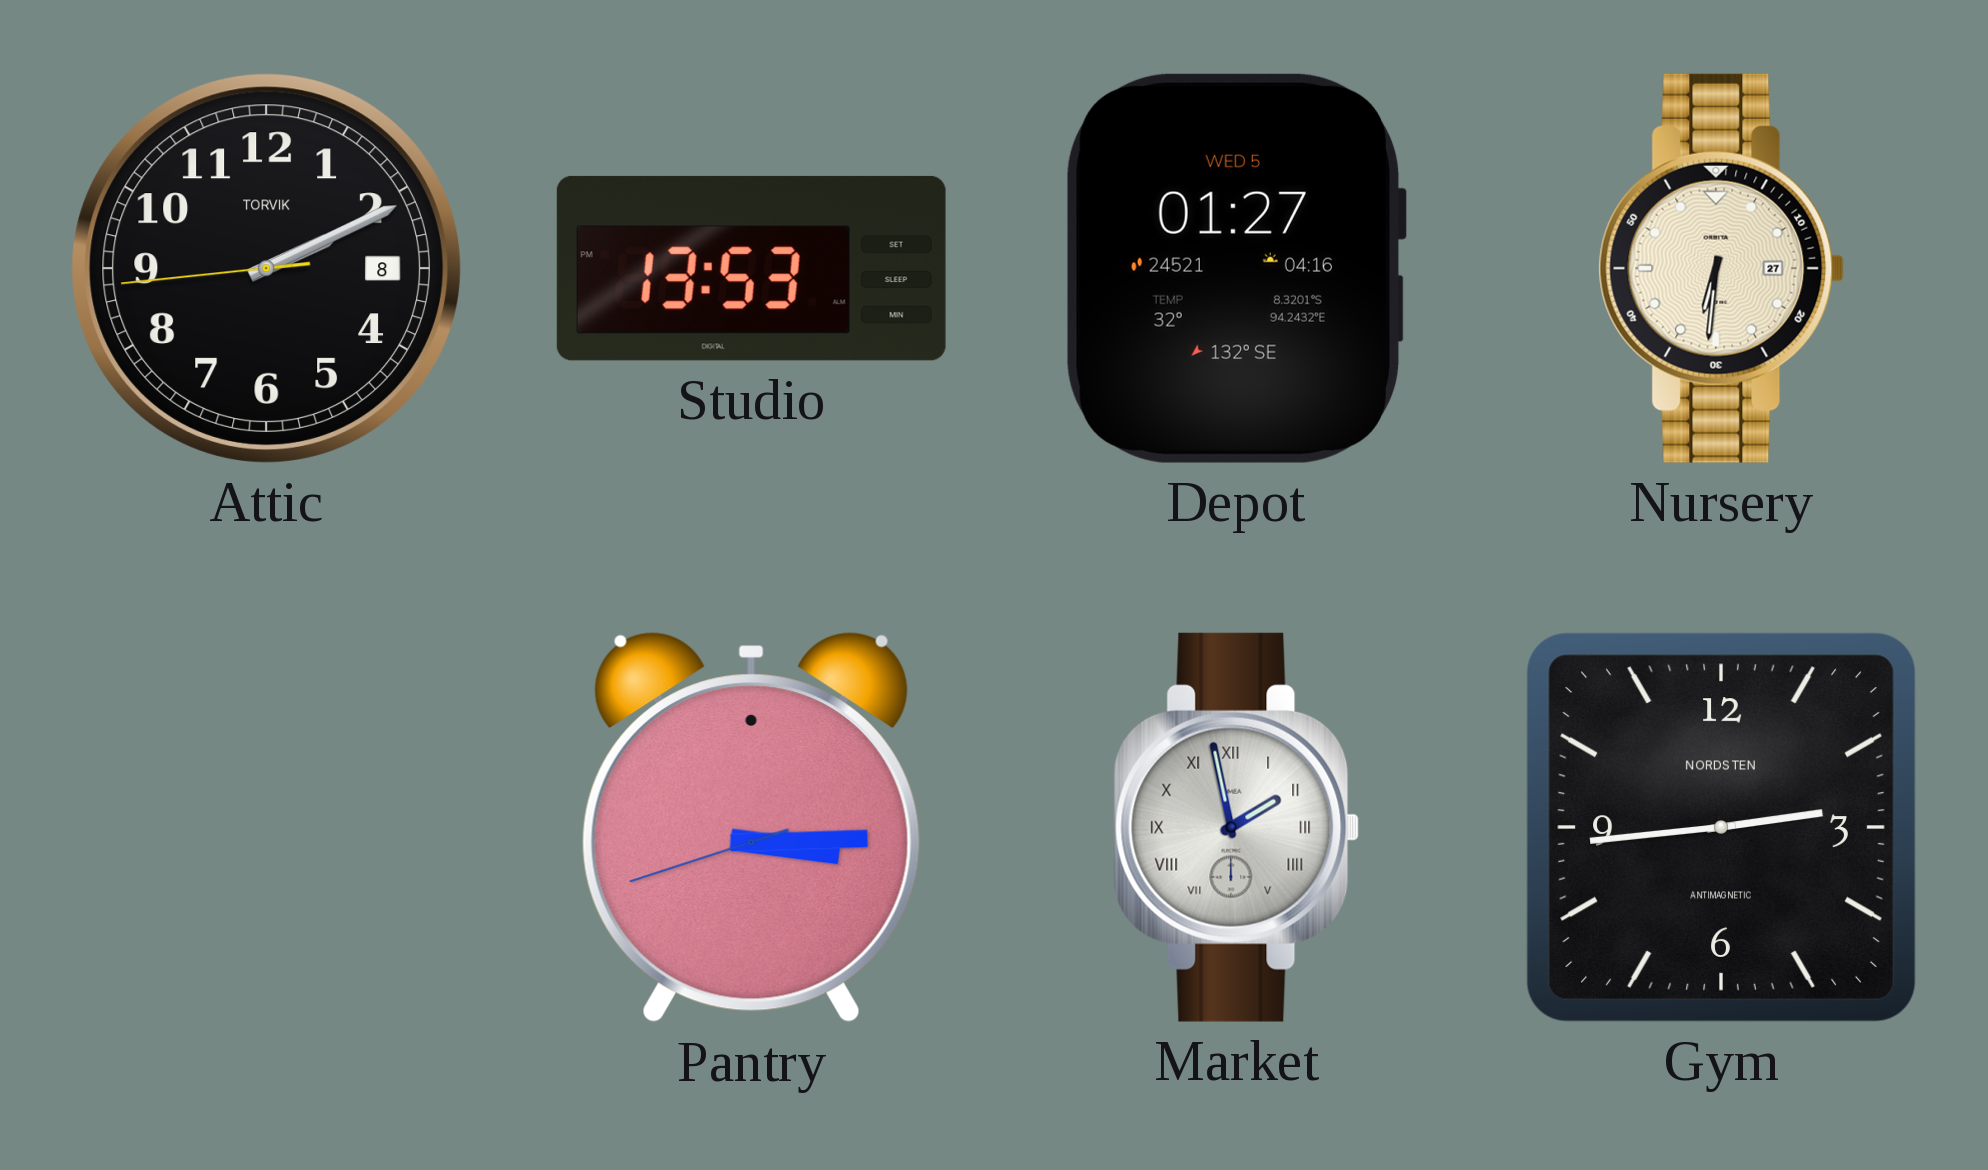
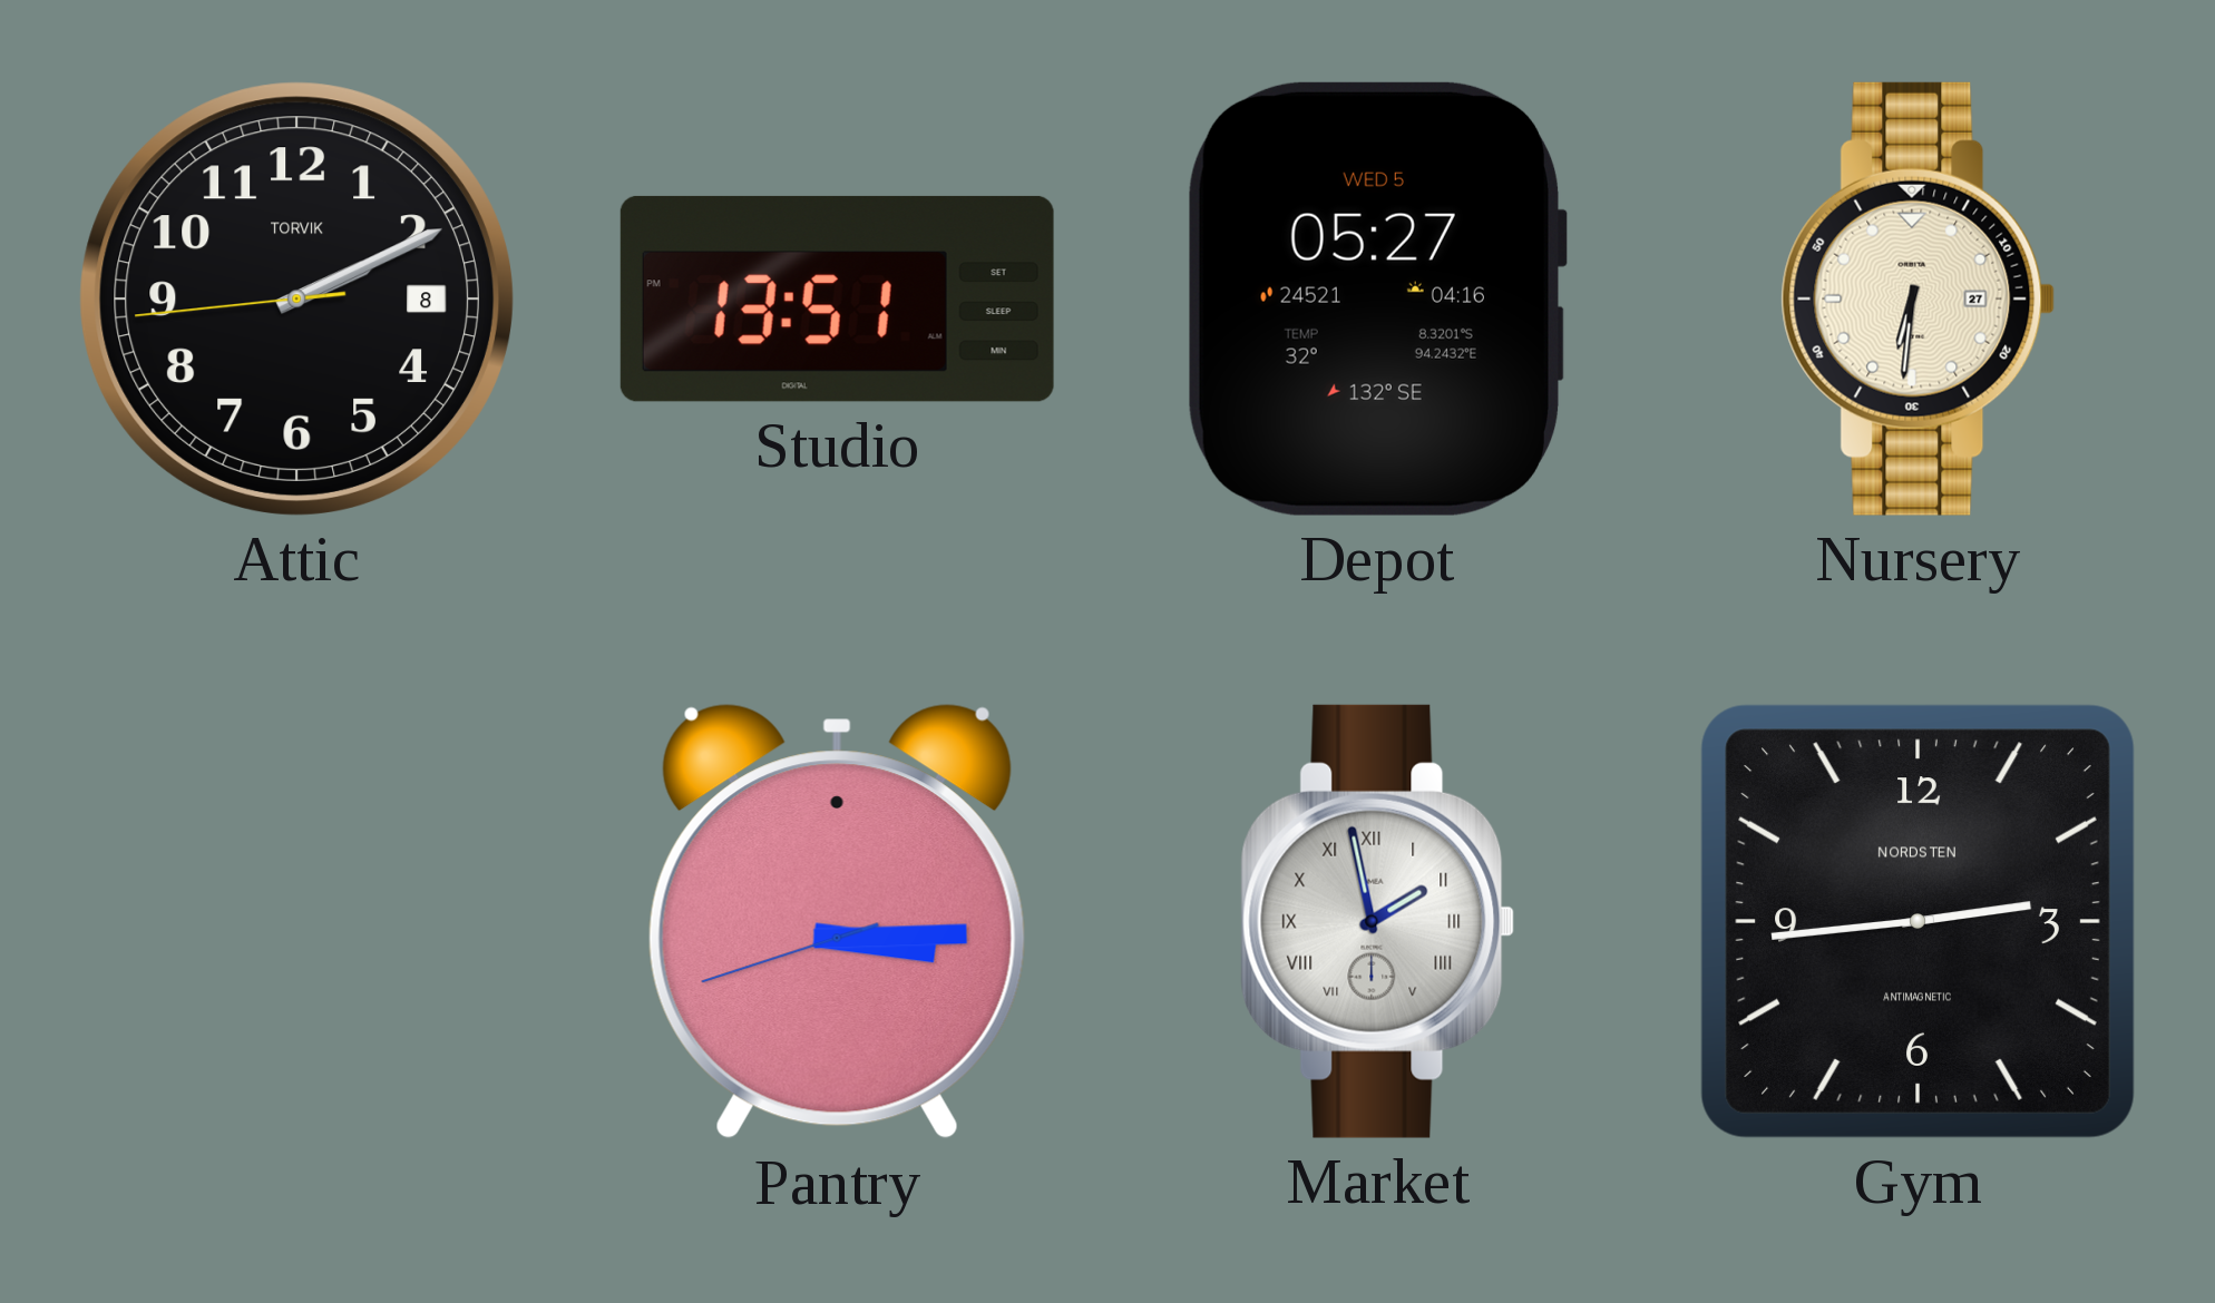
Studio: 13:53 -> 13:51
Depot: 01:27 -> 05:27
